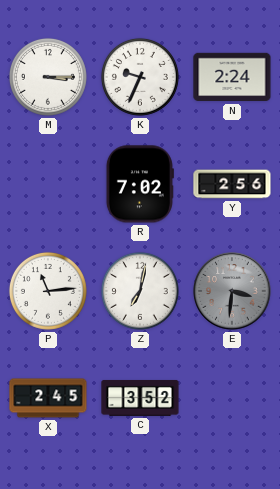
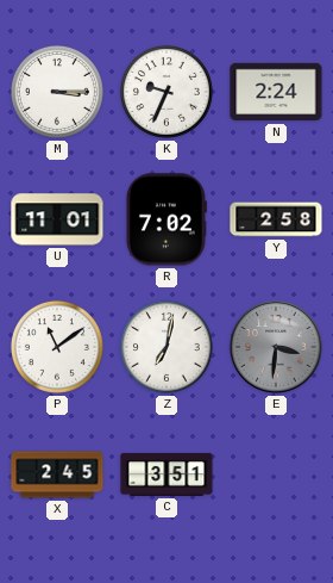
U: none -> 11:01
Y: 2:56 -> 2:58
P: 11:14 -> 11:09
C: 3:52 -> 3:51
